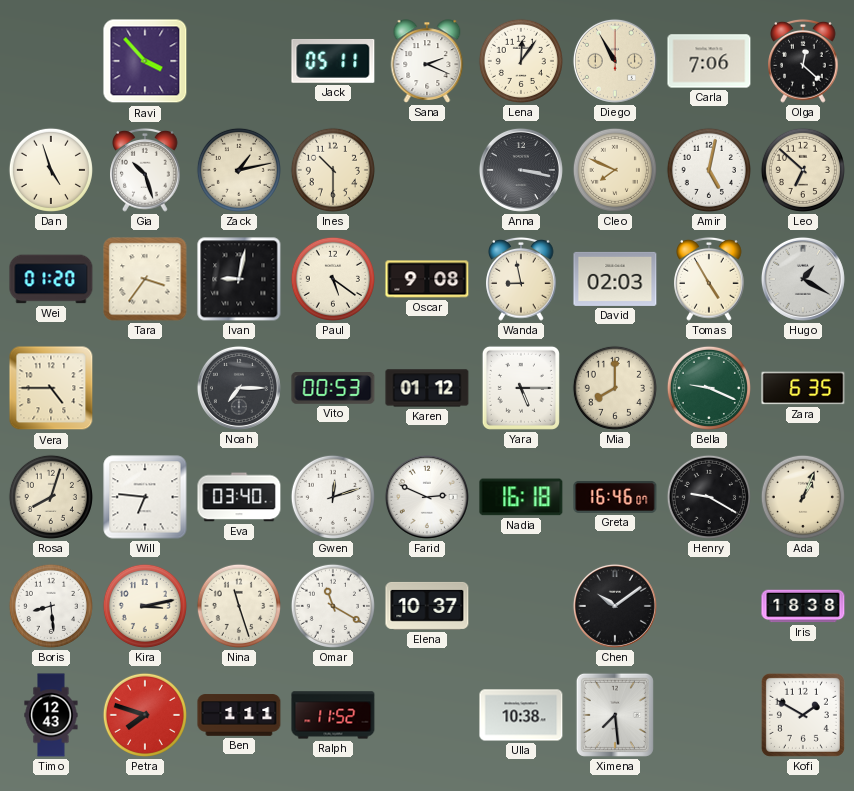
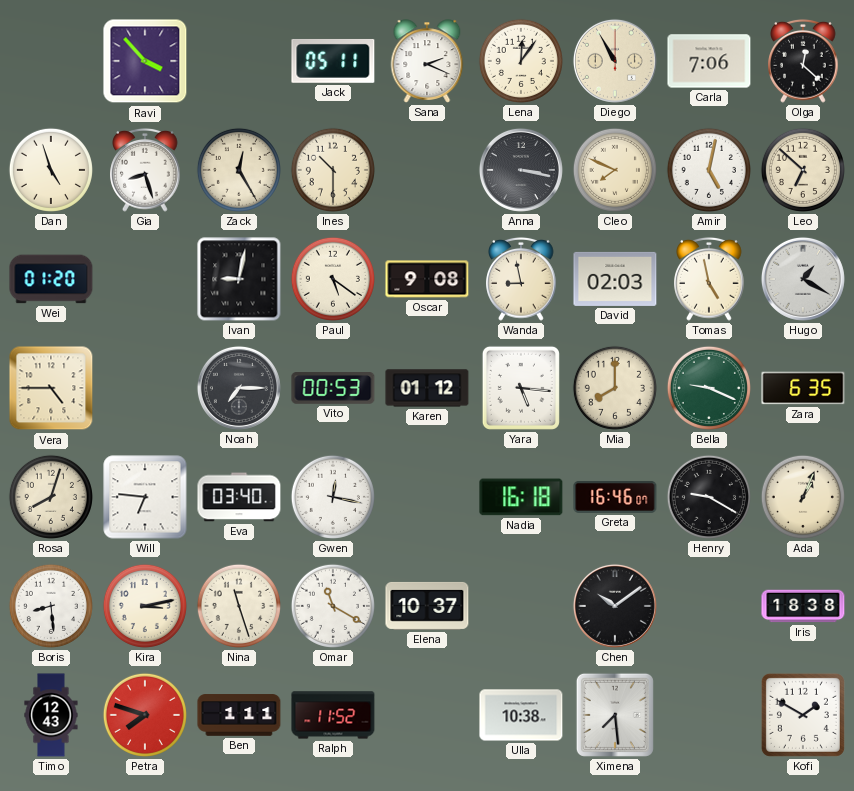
Gia: 10:27 -> 8:27
Zack: 1:13 -> 12:25
Tara: 3:36 -> none
Tomas: 4:55 -> 4:58
Yara: 5:15 -> 5:16
Gwen: 12:12 -> 12:17
Farid: 2:49 -> none
